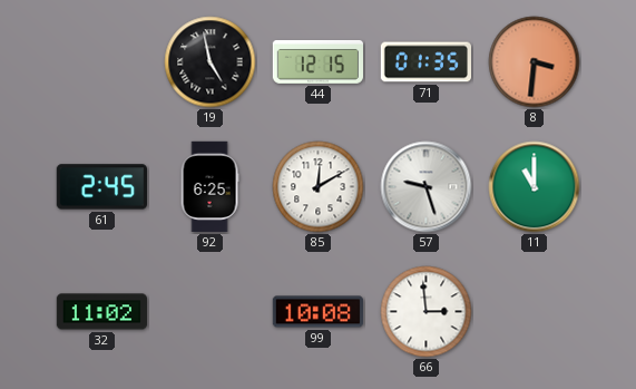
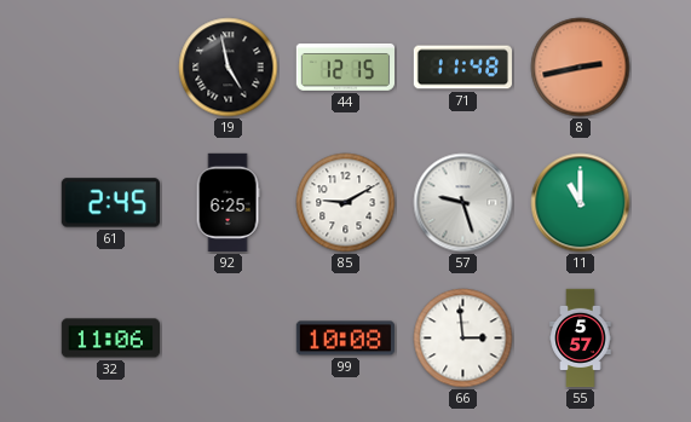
71: 01:35 -> 11:48
8: 3:31 -> 2:43
85: 12:10 -> 9:10
32: 11:02 -> 11:06
55: none -> 5:57
